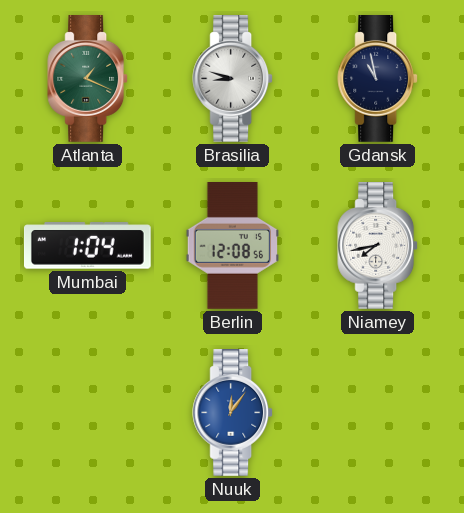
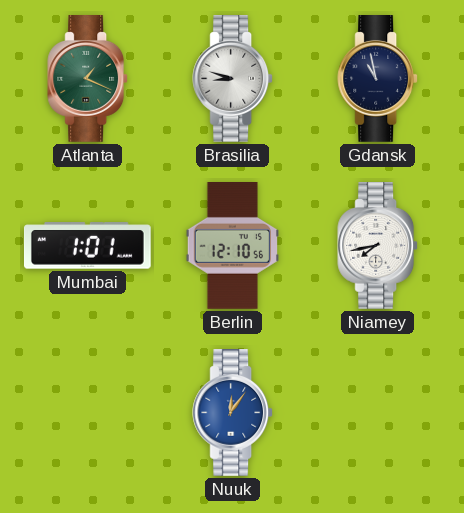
Mumbai: 1:04 -> 1:01
Berlin: 12:08 -> 12:10
